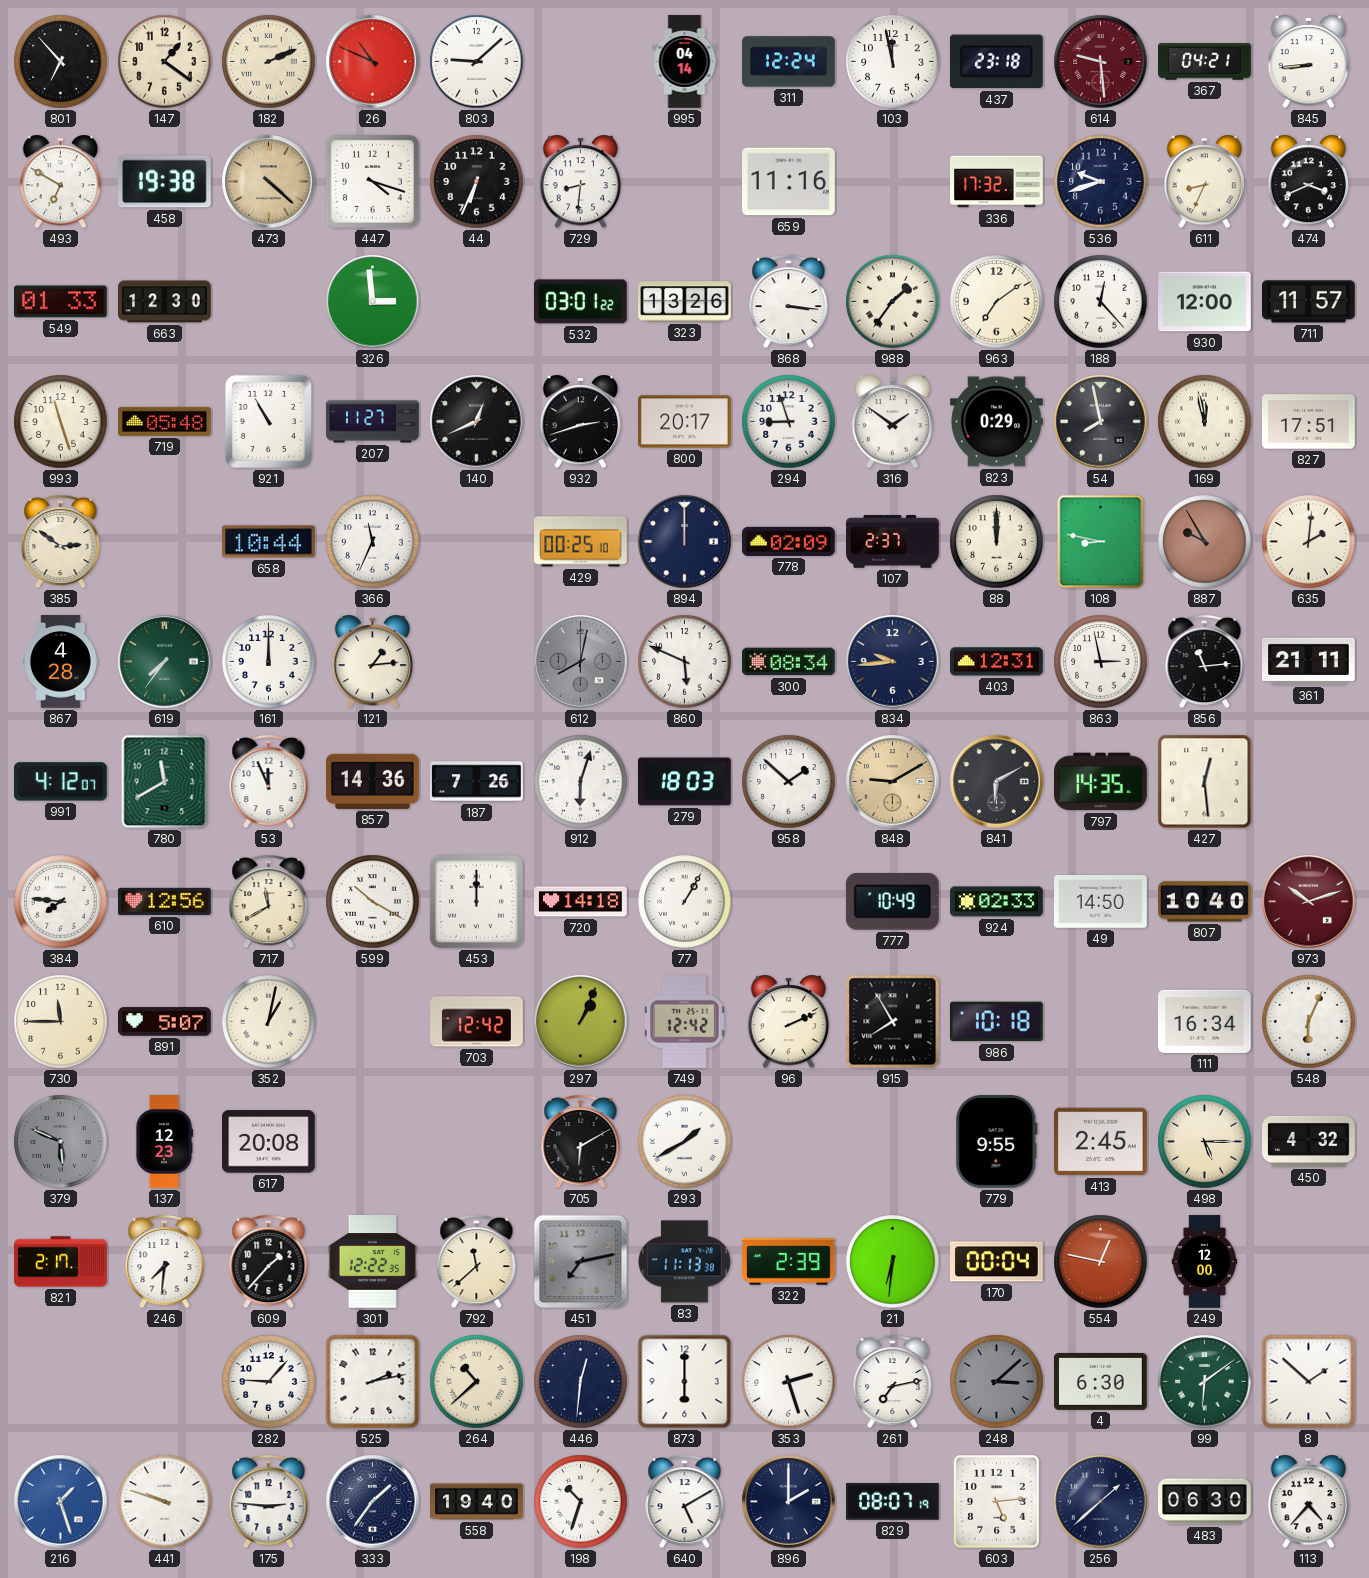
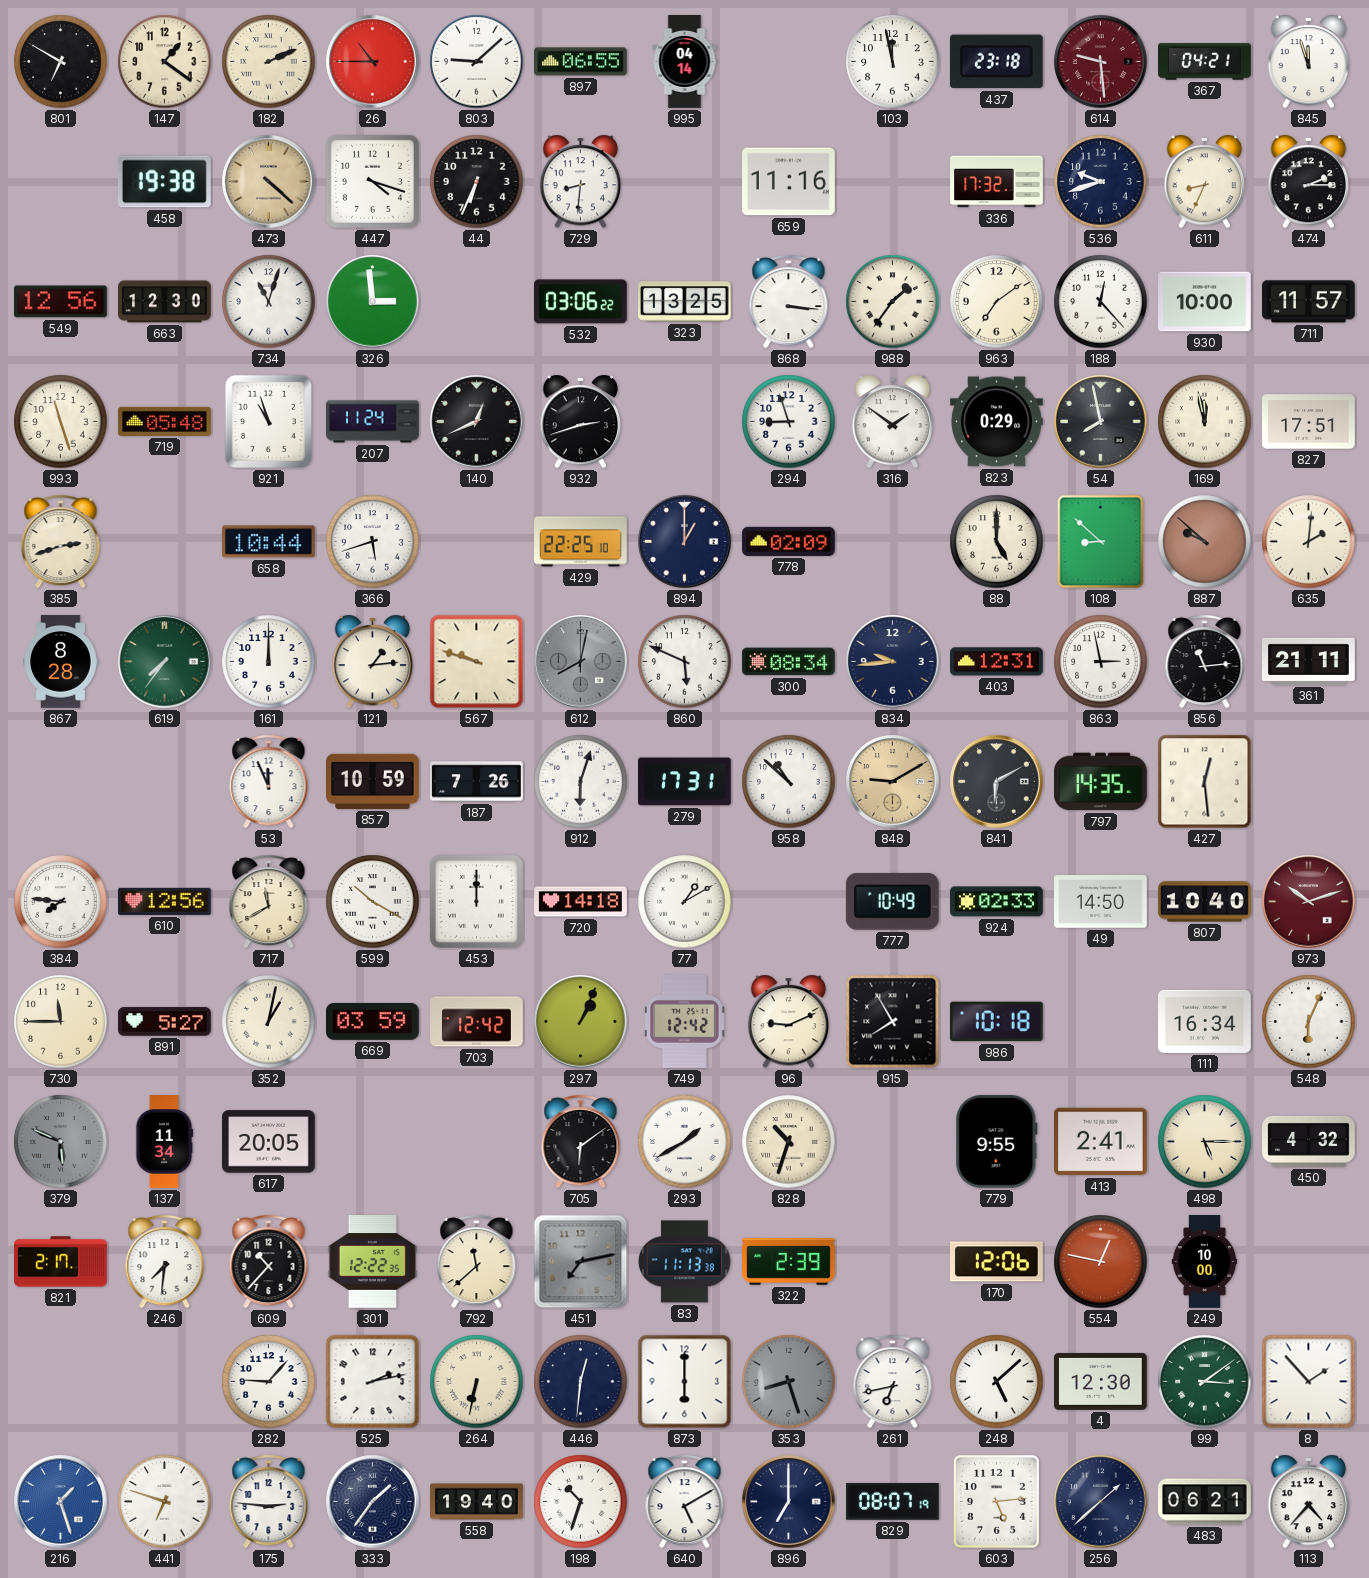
801: 6:53 -> 6:50
26: 10:49 -> 10:45
897: none -> 06:55
311: 12:24 -> none
845: 8:44 -> 11:57
493: 6:50 -> none
474: 3:41 -> 2:15
549: 01:33 -> 12:56
734: none -> 11:03
532: 03:01 -> 03:06
323: 13:26 -> 13:25
930: 12:00 -> 10:00
921: 10:55 -> 10:57
207: 11:27 -> 11:24
800: 20:17 -> none
385: 2:51 -> 2:42
366: 11:34 -> 5:42
429: 00:25 -> 22:25
894: 12:00 -> 1:00
107: 2:37 -> none
88: 12:00 -> 5:00
108: 8:47 -> 8:52
887: 9:55 -> 9:52
867: 4:28 -> 8:28
567: none -> 9:48
991: 4:12 -> none
780: 11:40 -> none
857: 14:36 -> 10:59
279: 18:03 -> 17:31
958: 1:52 -> 10:52
77: 1:05 -> 1:10
891: 5:07 -> 5:27
669: none -> 03:59
96: 2:11 -> 9:11
137: 12:23 -> 11:34
617: 20:08 -> 20:05
705: 6:10 -> 6:09
828: none -> 10:33
413: 2:45 -> 2:41
609: 1:37 -> 10:37
21: 6:31 -> none
170: 00:04 -> 12:06
249: 12:00 -> 10:00
264: 10:38 -> 6:32
353: 2:27 -> 8:27
353 dial: white -> grey
261: 7:13 -> 6:43
248: 3:08 -> 5:08
248 dial: grey -> white
4: 6:30 -> 12:30
99: 6:09 -> 3:09
8: 1:52 -> 1:53
441: 9:48 -> 6:48
896: 2:00 -> 7:00
483: 06:30 -> 06:21
